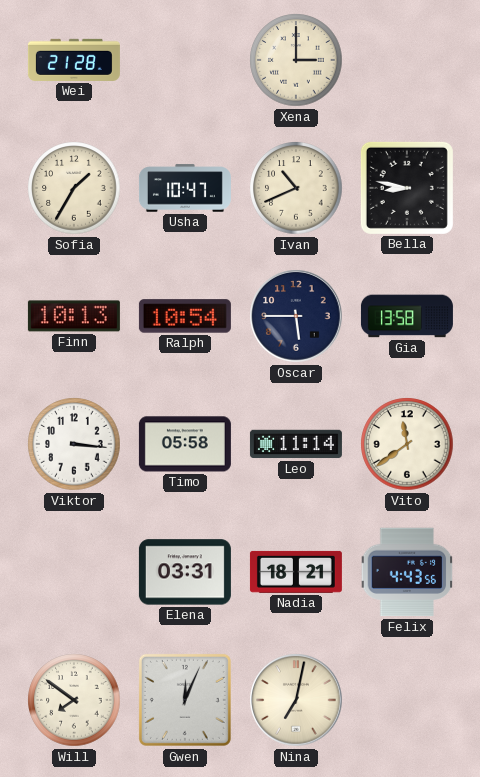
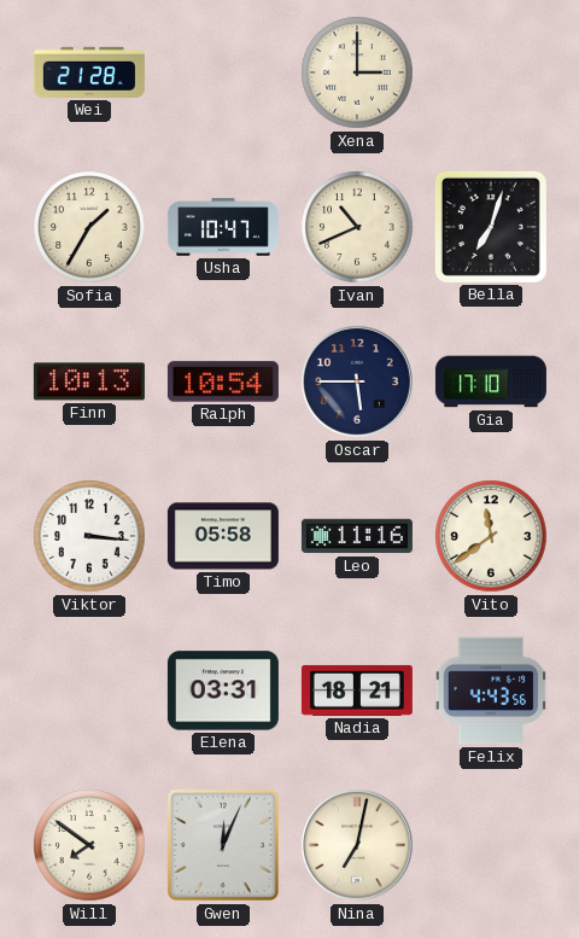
Bella: 8:47 -> 7:03
Gia: 13:58 -> 17:10
Leo: 11:14 -> 11:16
